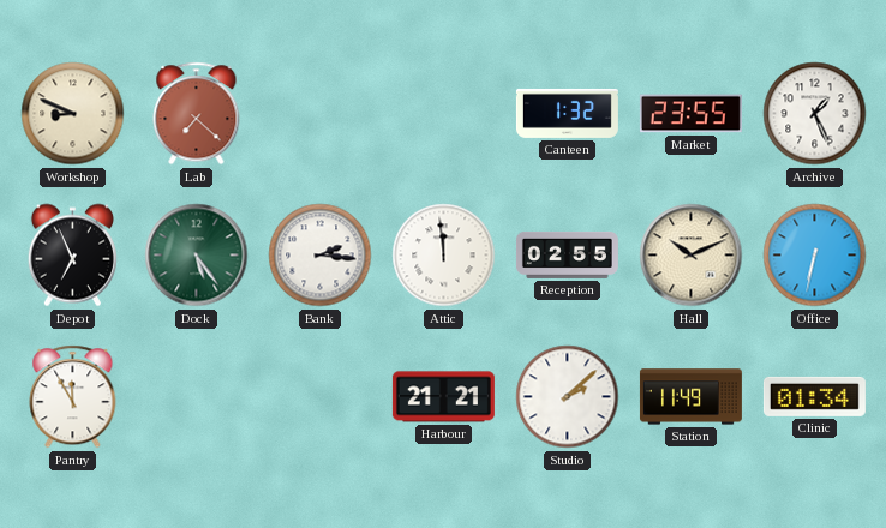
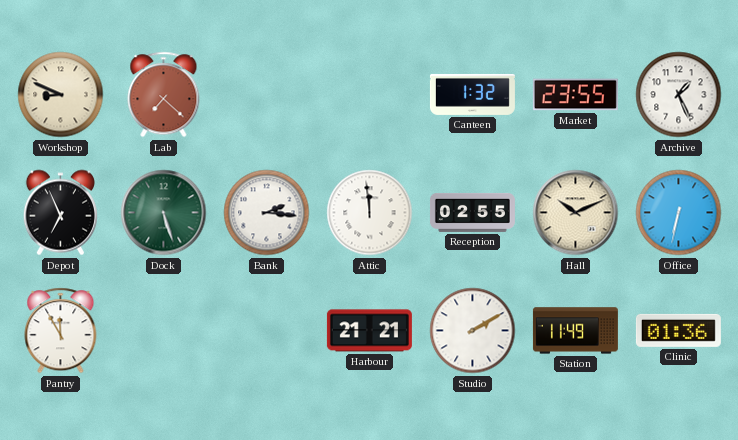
Dock: 5:24 -> 5:27
Studio: 2:08 -> 2:10
Clinic: 01:34 -> 01:36
